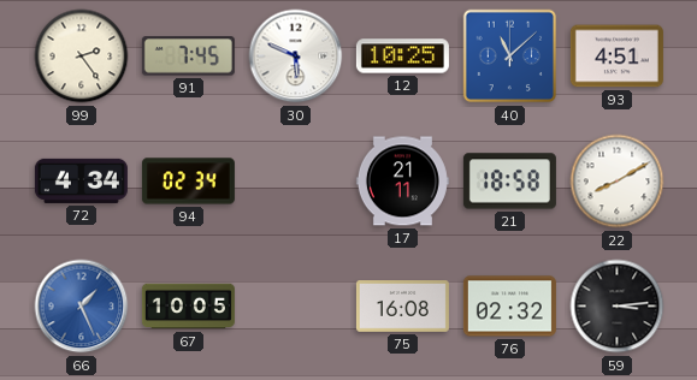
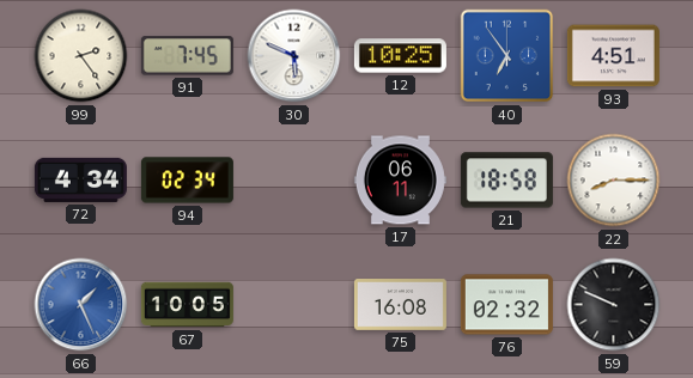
40: 11:08 -> 6:54
17: 21:11 -> 06:11
22: 8:10 -> 8:15
59: 3:14 -> 9:49
